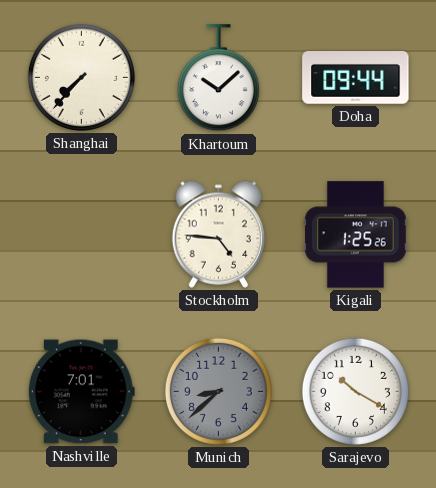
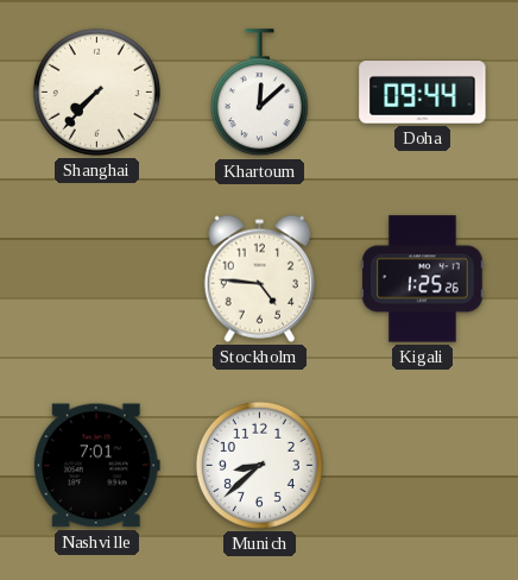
Khartoum: 10:08 -> 12:08
Munich dial: grey -> white
Sarajevo: 10:20 -> none
